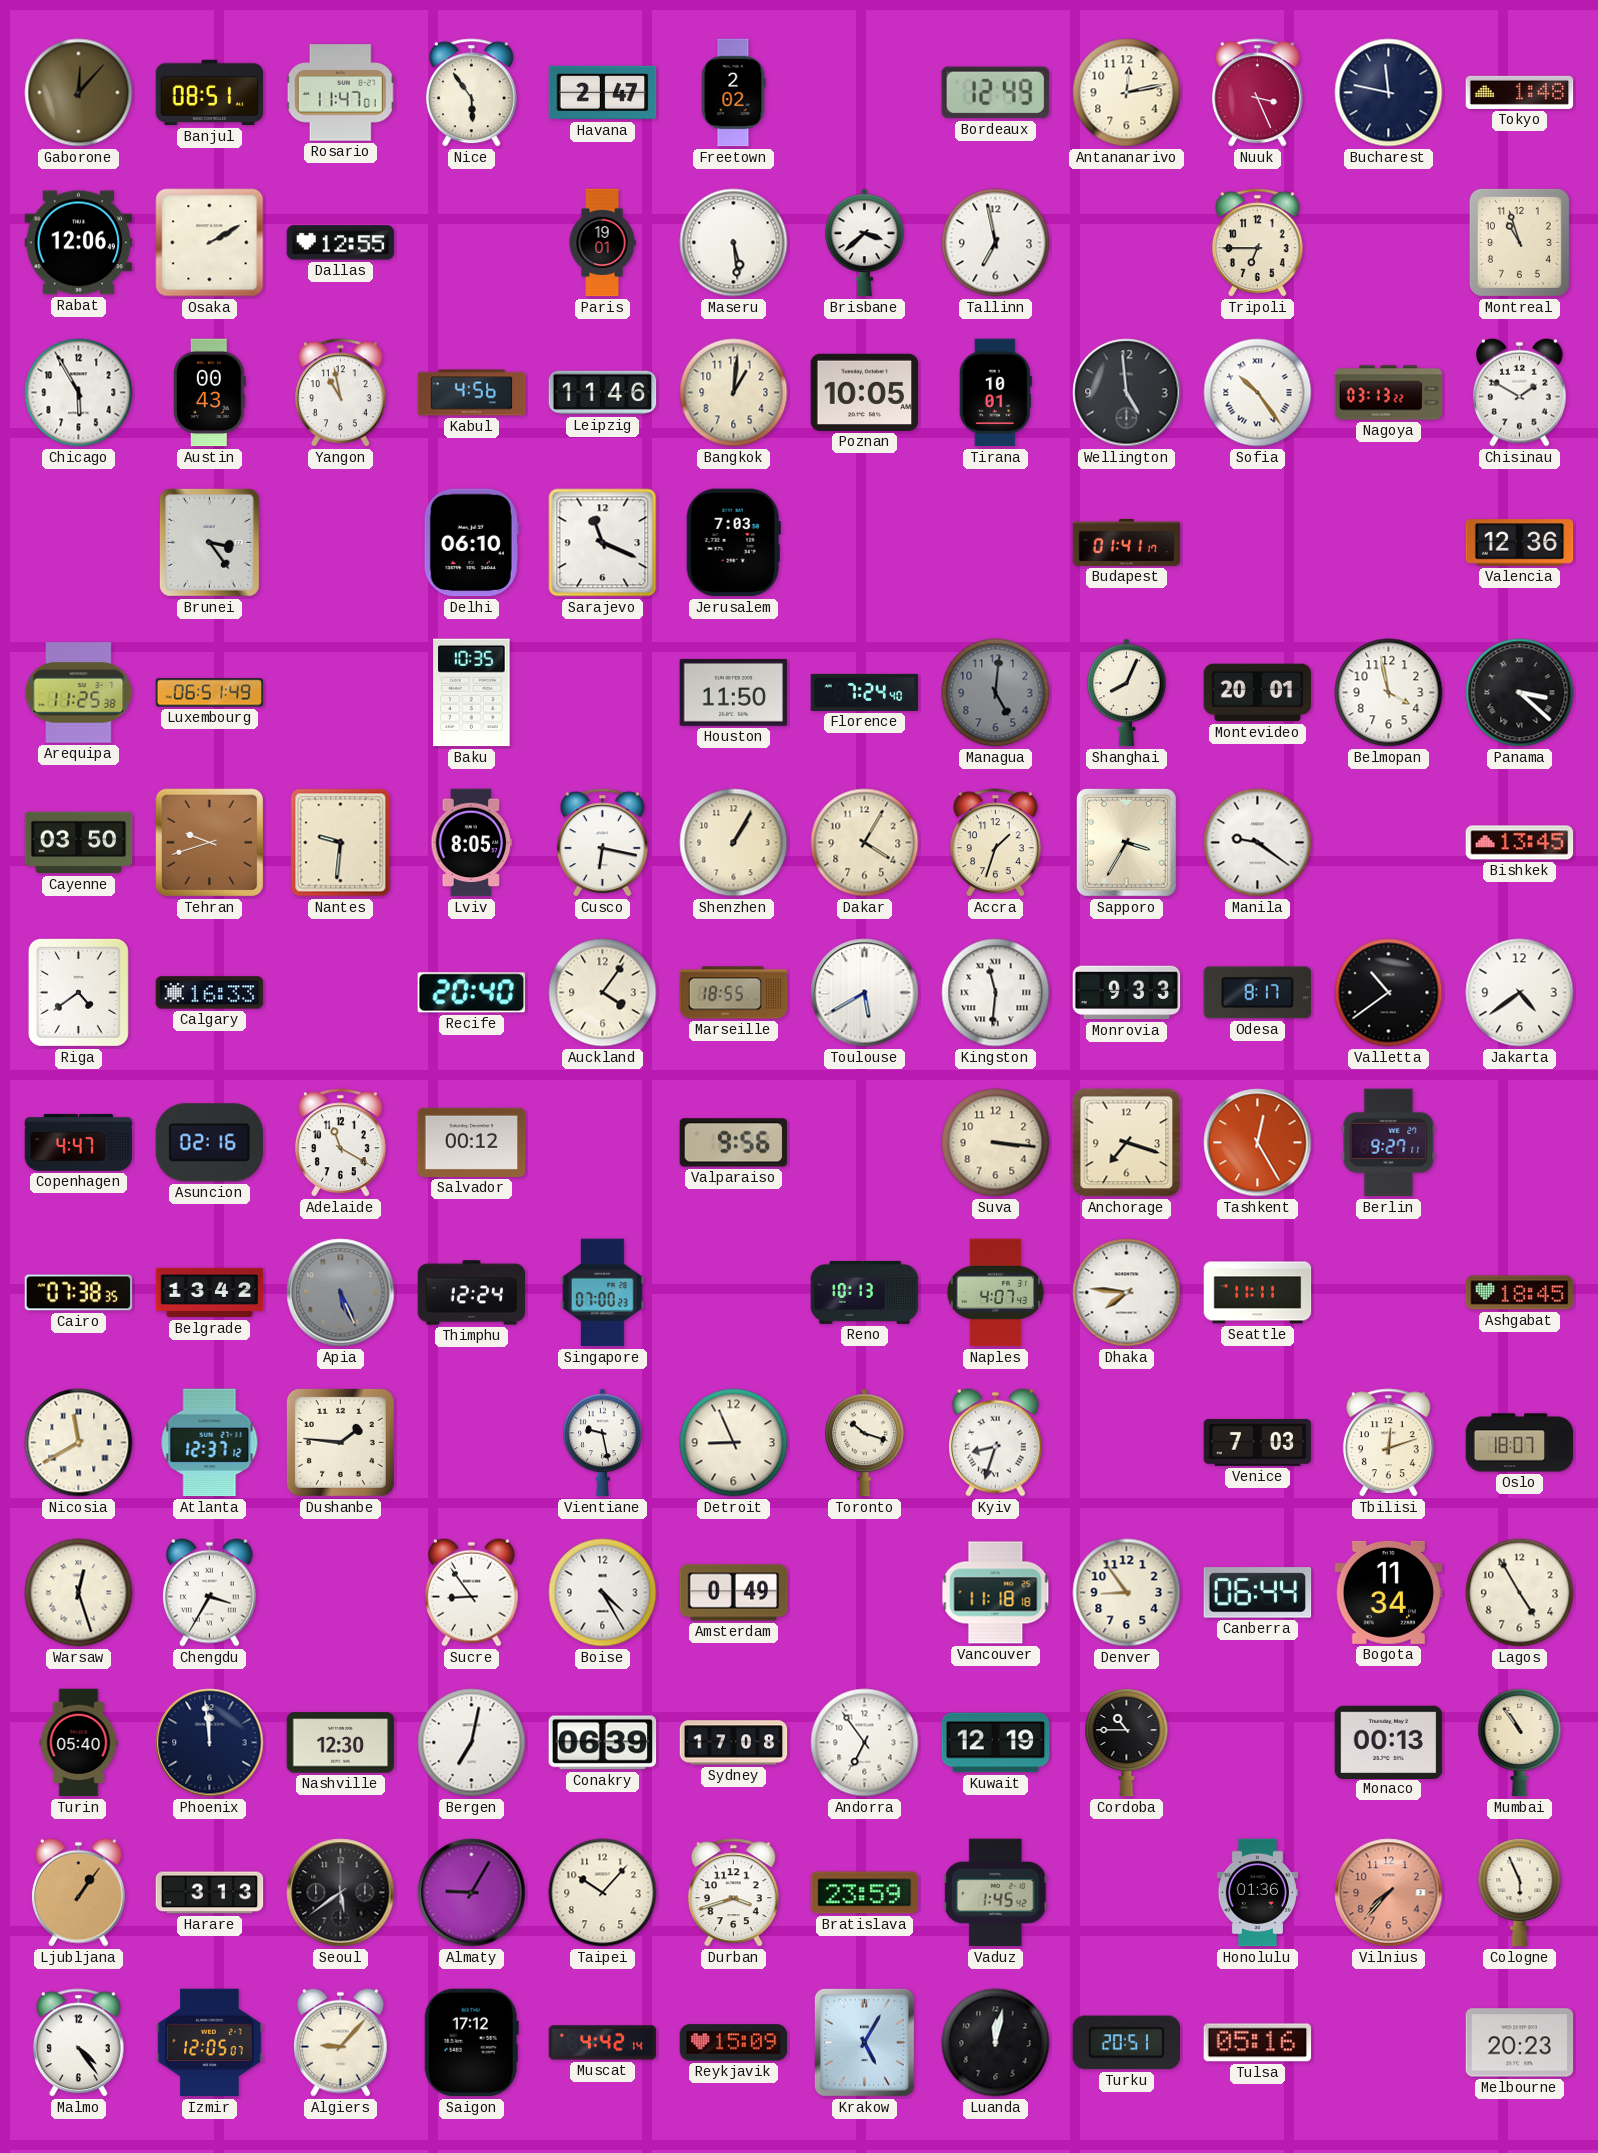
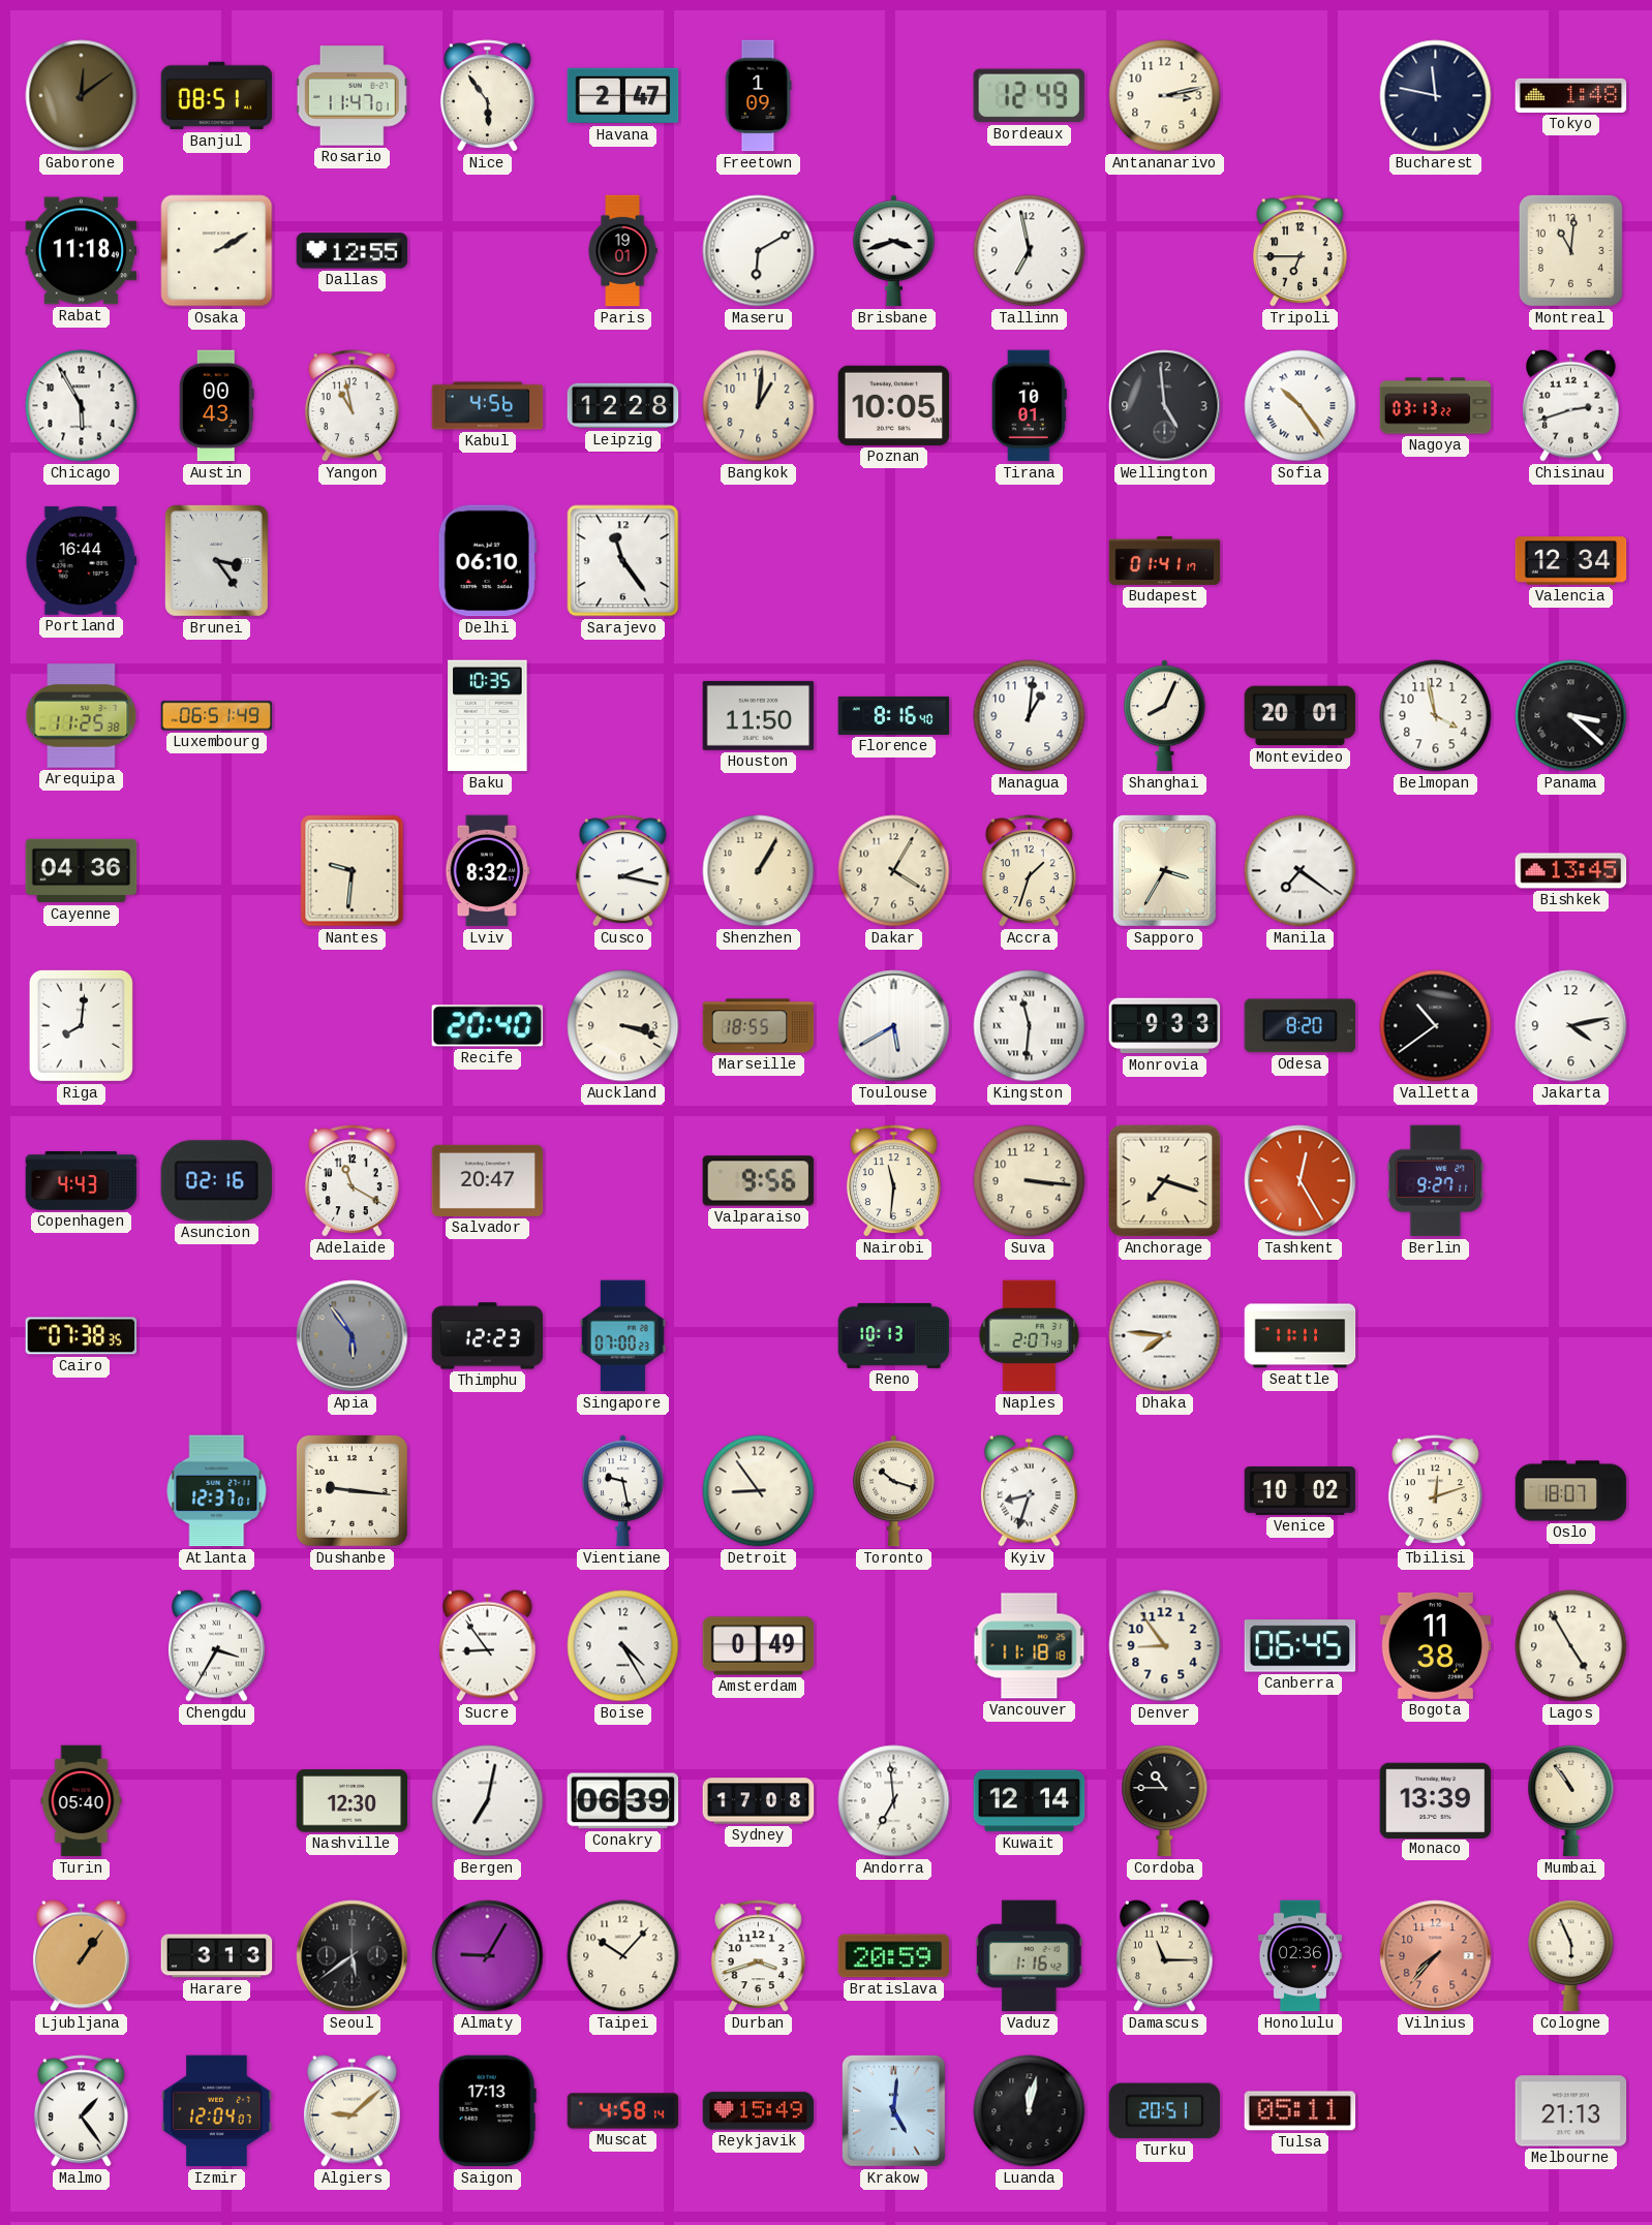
Gaborone: 12:07 -> 12:09
Freetown: 2:02 -> 1:09
Antananarivo: 12:13 -> 3:13
Nuuk: 3:26 -> none
Rabat: 12:06 -> 11:18
Maseru: 5:29 -> 6:10
Brisbane: 3:38 -> 3:42
Montreal: 10:57 -> 11:01
Leipzig: 11:46 -> 12:28
Chisinau: 1:50 -> 2:42
Portland: none -> 16:44
Sarajevo: 11:19 -> 11:24
Jerusalem: 7:03 -> none
Valencia: 12:36 -> 12:34
Florence: 7:24 -> 8:16
Managua: 5:01 -> 1:01
Managua dial: grey -> white
Cayenne: 03:50 -> 04:36
Tehran: 9:42 -> none
Lviv: 8:05 -> 8:32
Cusco: 6:17 -> 2:17
Manila: 9:21 -> 7:21
Riga: 4:39 -> 8:01
Calgary: 16:33 -> none
Auckland: 4:06 -> 3:18
Odesa: 8:17 -> 8:20
Jakarta: 4:39 -> 4:13
Copenhagen: 4:47 -> 4:43
Salvador: 00:12 -> 20:47
Nairobi: none -> 11:31
Belgrade: 13:42 -> none
Apia: 5:26 -> 5:54
Thimphu: 12:24 -> 12:23
Naples: 4:07 -> 2:07
Ashgabat: 18:45 -> none
Nicosia: 11:40 -> none
Atlanta: 12:37:12 -> 12:37:01
Dushanbe: 1:46 -> 9:16
Detroit: 8:56 -> 8:54
Venice: 7:03 -> 10:02
Warsaw: 12:27 -> none
Canberra: 06:44 -> 06:45
Bogota: 11:34 -> 11:38
Phoenix: 11:59 -> none
Andorra: 6:54 -> 6:59
Kuwait: 12:19 -> 12:14
Monaco: 00:13 -> 13:39
Bratislava: 23:59 -> 20:59
Vaduz: 1:45 -> 1:16
Damascus: none -> 11:15
Honolulu: 01:36 -> 02:36
Malmo: 4:24 -> 1:24
Izmir: 12:05 -> 12:04
Algiers: 9:07 -> 9:08
Saigon: 17:12 -> 17:13
Muscat: 4:42 -> 4:58
Reykjavik: 15:09 -> 15:49
Krakow: 5:05 -> 5:01
Tulsa: 05:16 -> 05:11
Melbourne: 20:23 -> 21:13
